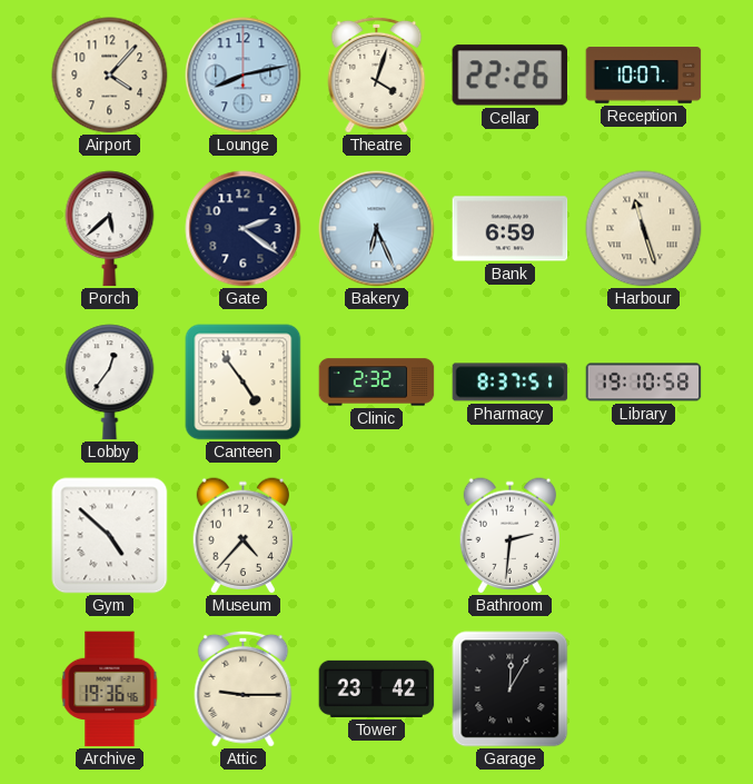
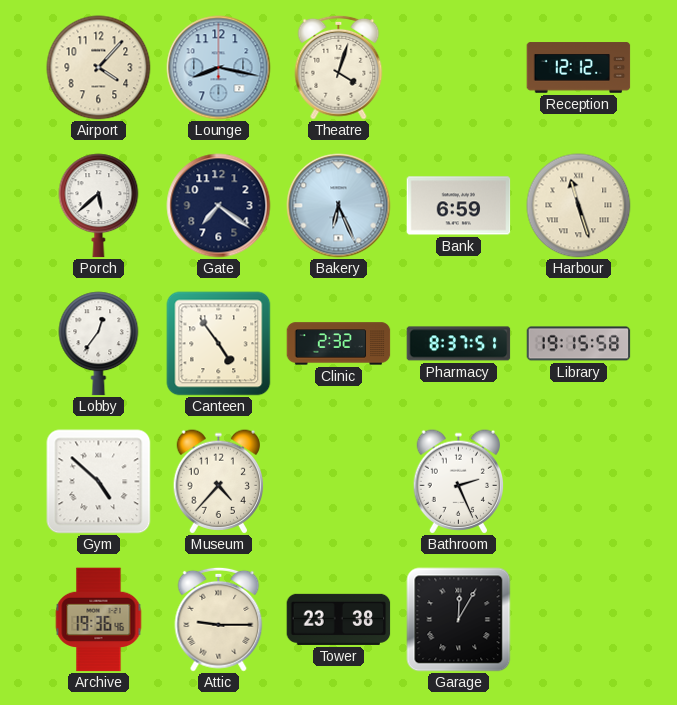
Lounge: 8:13 -> 8:17
Cellar: 22:26 -> none
Reception: 10:07 -> 12:12
Gate: 2:21 -> 7:21
Library: 19:10 -> 19:15
Bathroom: 2:31 -> 2:26
Tower: 23:42 -> 23:38
